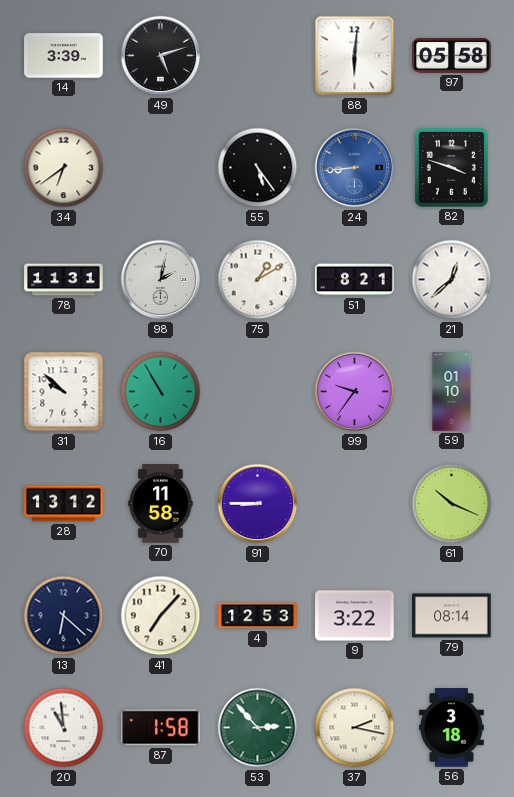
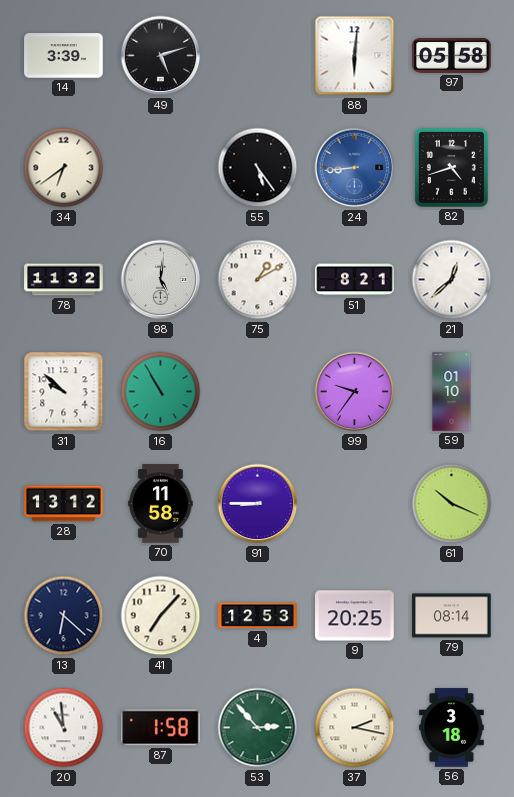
82: 3:48 -> 4:42
78: 11:31 -> 11:32
98: 2:02 -> 5:01
9: 3:22 -> 20:25
